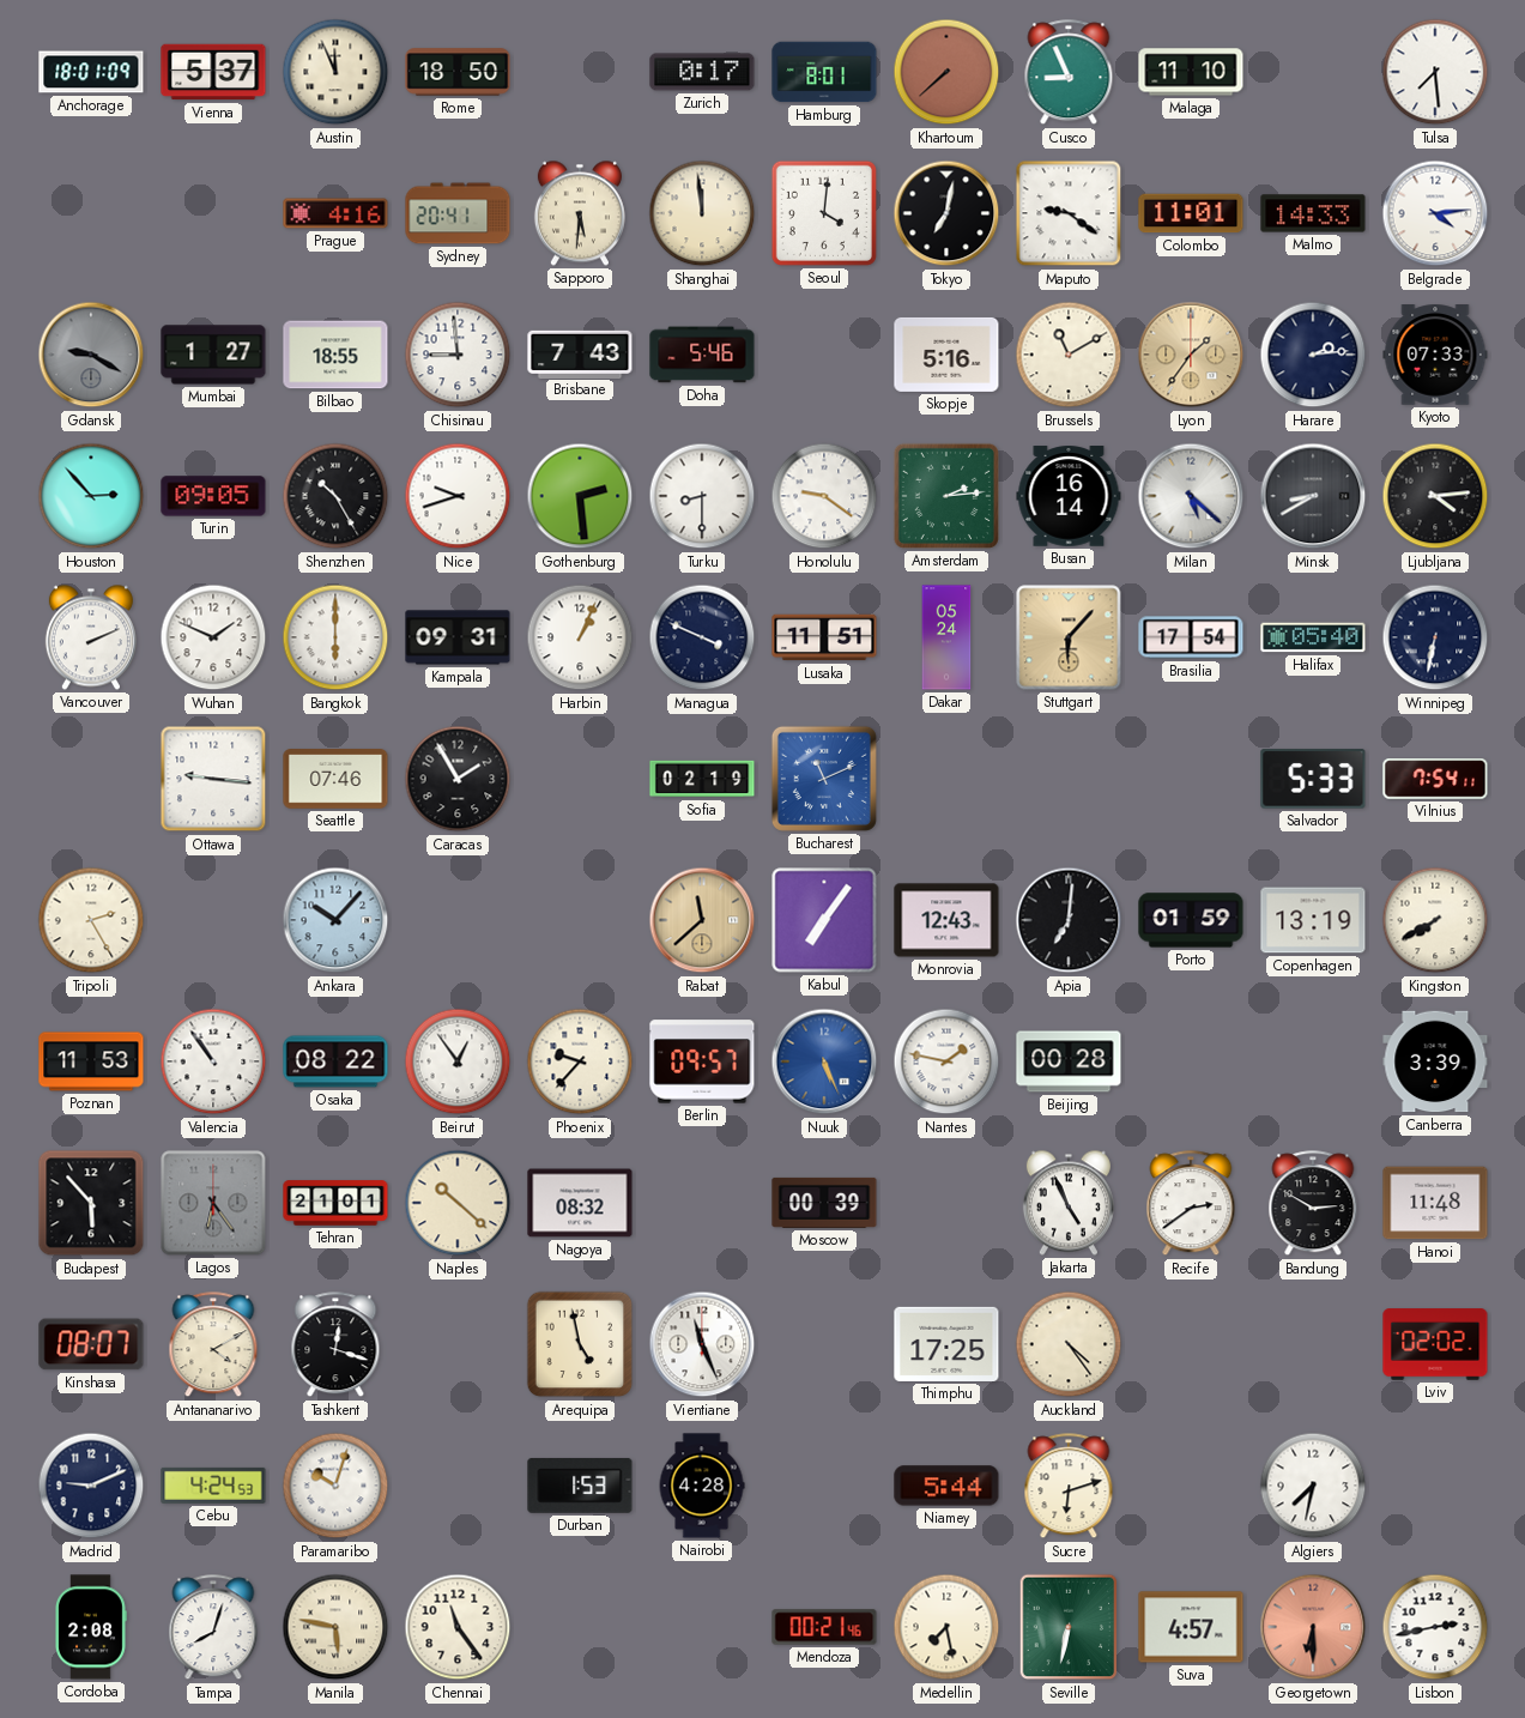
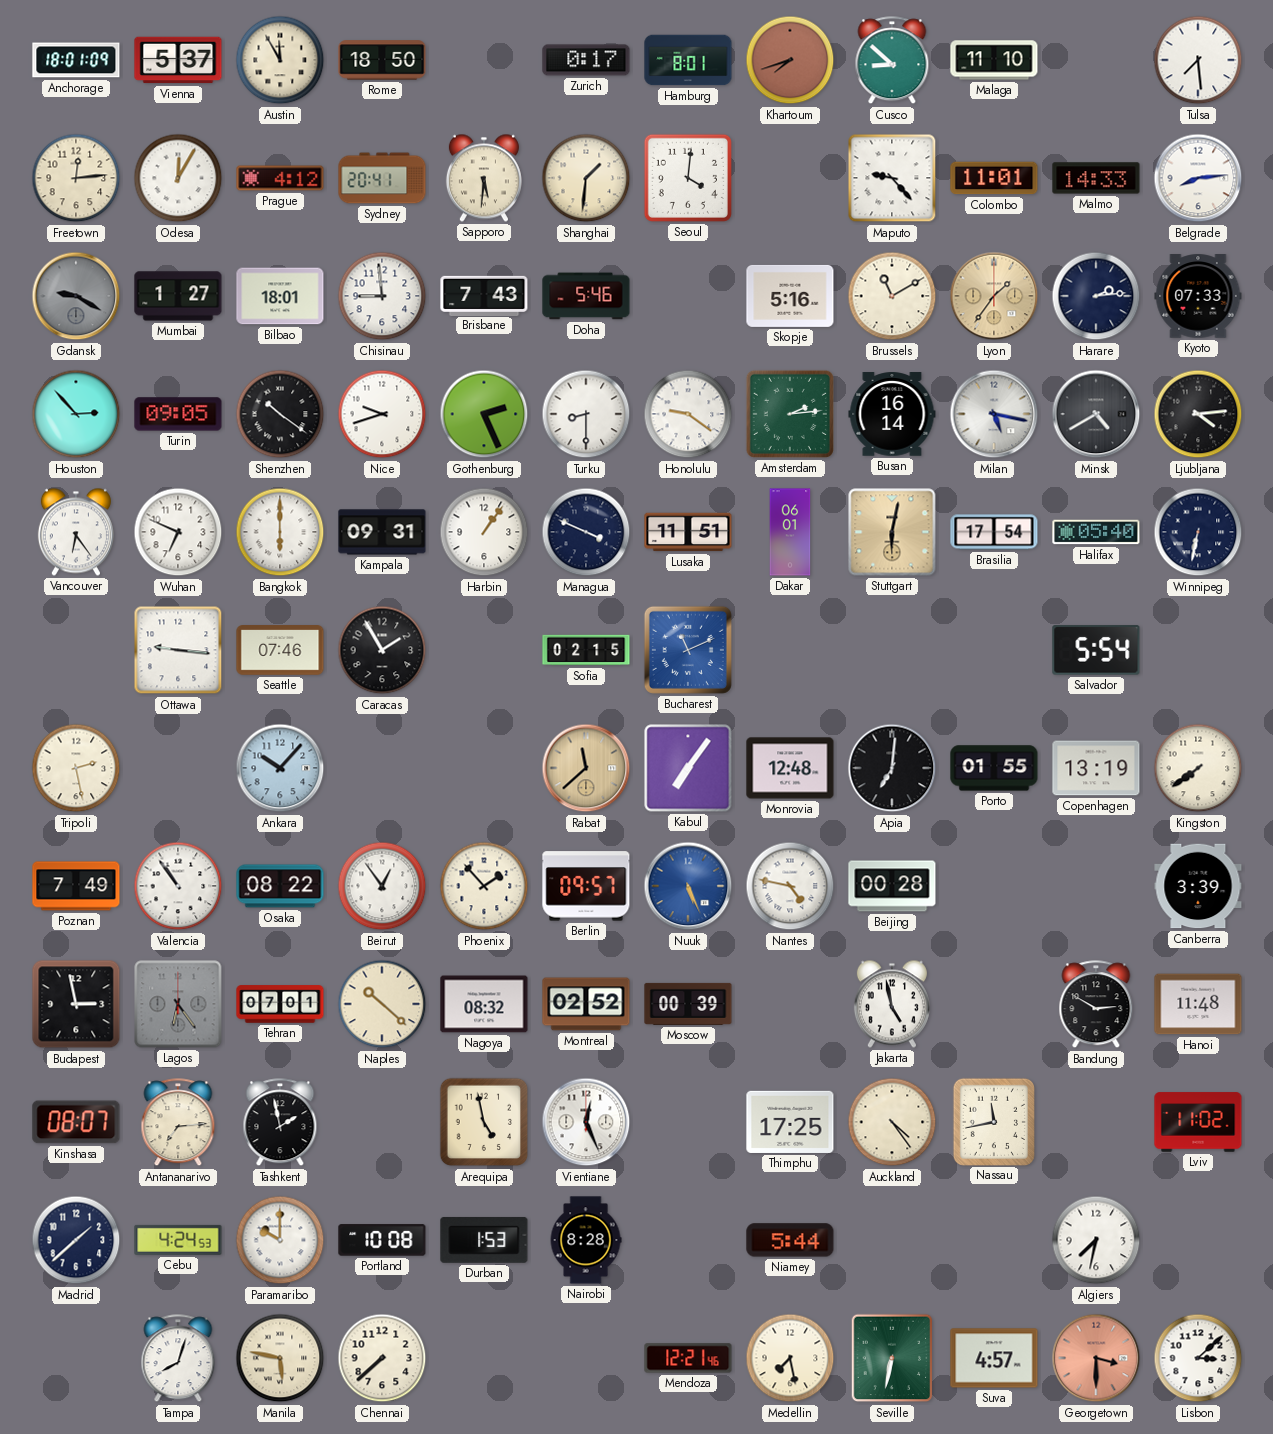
Austin: 11:56 -> 11:55
Khartoum: 7:38 -> 7:42
Cusco: 8:56 -> 8:52
Freetown: none -> 12:14
Odesa: none -> 12:05
Prague: 4:16 -> 4:12
Shanghai: 11:59 -> 1:31
Tokyo: 7:02 -> none
Maputo: 9:21 -> 9:23
Belgrade: 4:14 -> 8:14
Bilbao: 18:55 -> 18:01
Shenzhen: 10:25 -> 10:21
Gothenburg: 2:29 -> 2:26
Milan: 5:22 -> 5:17
Minsk: 8:40 -> 4:40
Vancouver: 2:11 -> 6:24
Wuhan: 1:49 -> 6:49
Harbin: 1:04 -> 1:06
Dakar: 05:24 -> 06:01
Stuttgart: 6:07 -> 6:02
Sofia: 02:19 -> 02:15
Salvador: 5:33 -> 5:54
Vilnius: 7:54 -> none
Tripoli: 2:25 -> 2:28
Monrovia: 12:43 -> 12:48
Porto: 01:59 -> 01:55
Kingston: 7:40 -> 7:39
Poznan: 11:53 -> 7:49
Phoenix: 9:37 -> 1:53
Nantes: 1:47 -> 4:47
Budapest: 5:53 -> 2:58
Tehran: 21:01 -> 07:01
Montreal: none -> 02:52
Jakarta: 4:56 -> 4:58
Recife: 2:39 -> none
Antananarivo: 4:10 -> 7:14
Tashkent: 12:18 -> 1:58
Vientiane: 11:26 -> 12:26
Nassau: none -> 11:43
Lviv: 02:02 -> 11:02
Madrid: 9:11 -> 1:38
Paramaribo: 10:03 -> 10:00
Portland: none -> 10:08
Nairobi: 4:28 -> 8:28
Sucre: 6:12 -> none
Cordoba: 2:08 -> none
Chennai: 11:24 -> 7:38
Mendoza: 00:21 -> 12:21
Georgetown: 6:30 -> 3:30
Lisbon: 2:43 -> 3:08
